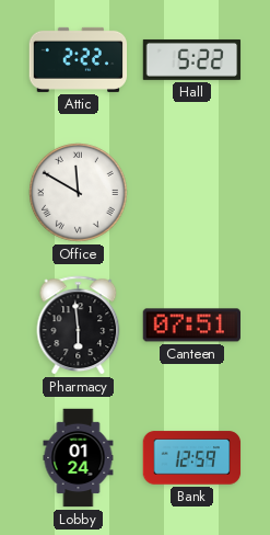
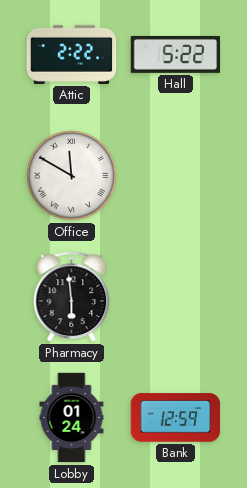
Canteen: 07:51 -> none
